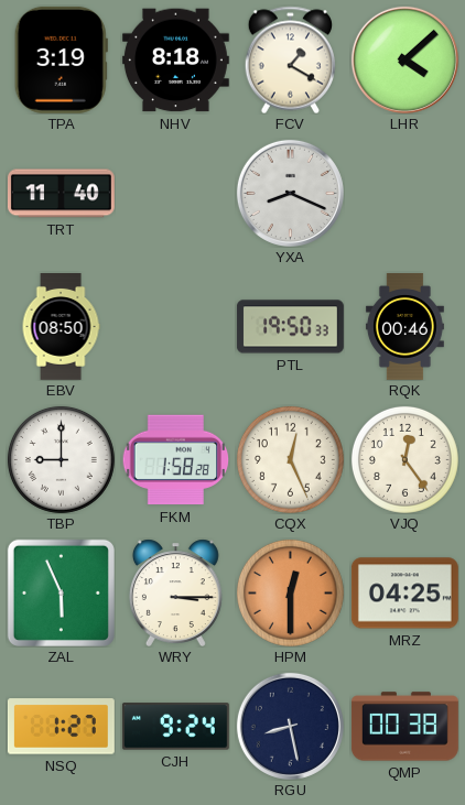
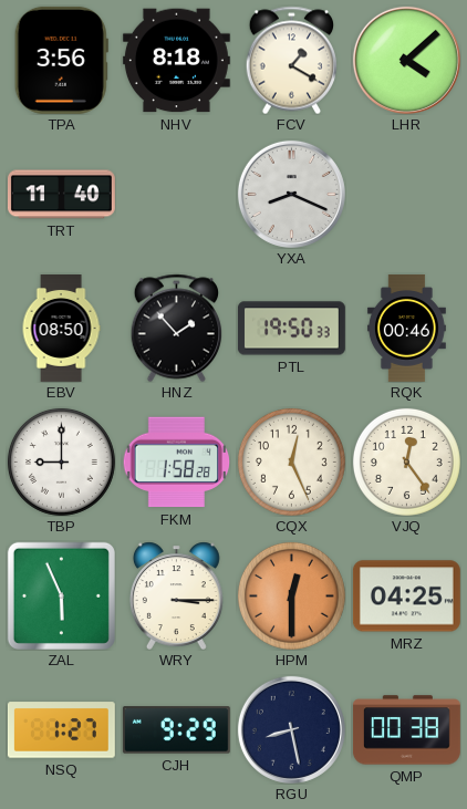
TPA: 3:19 -> 3:56
HNZ: none -> 1:53
CJH: 9:24 -> 9:29
